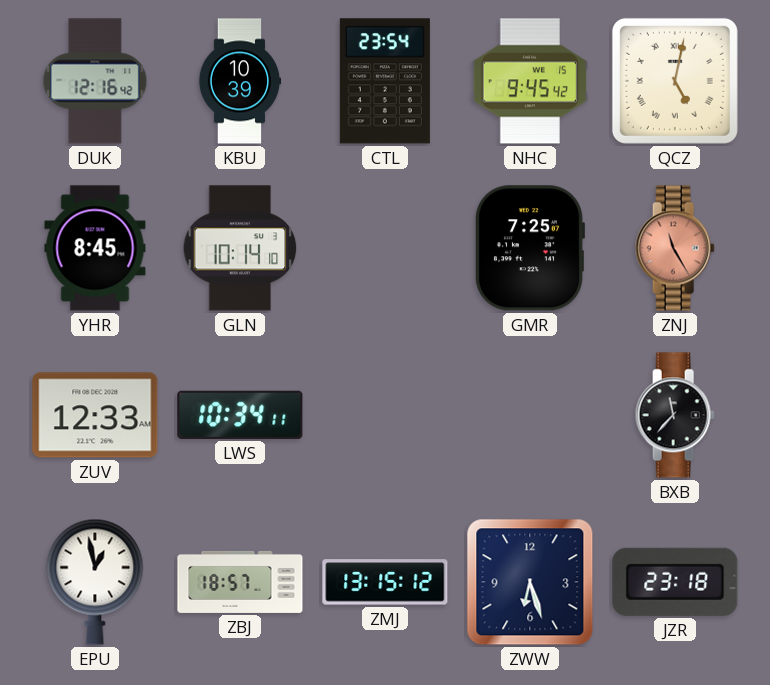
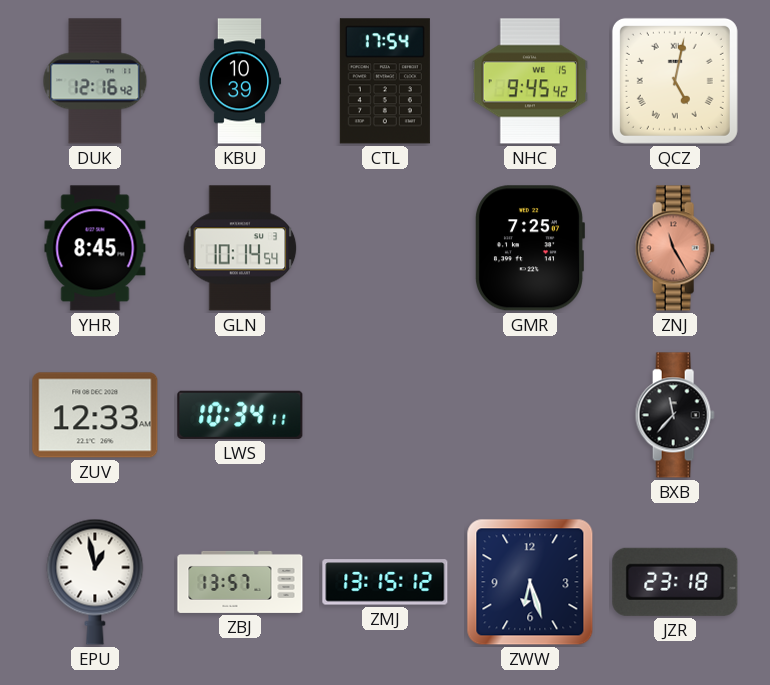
CTL: 23:54 -> 17:54
GLN: 10:14:10 -> 10:14:54
ZBJ: 18:57 -> 13:57
